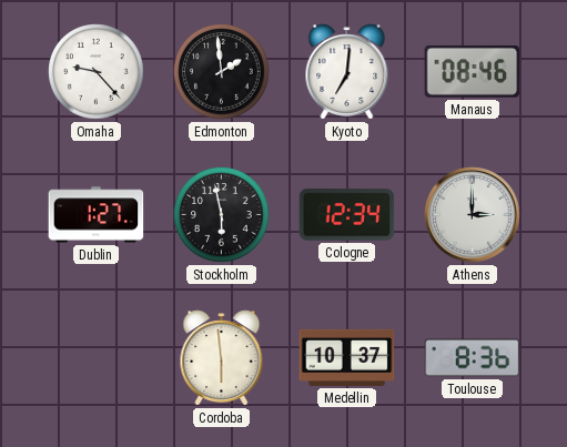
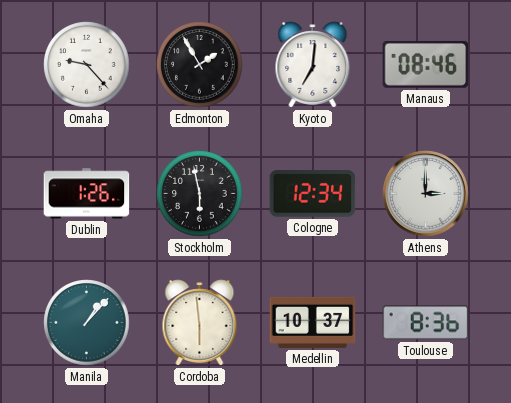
Edmonton: 1:59 -> 1:55
Dublin: 1:27 -> 1:26
Manila: none -> 1:07
